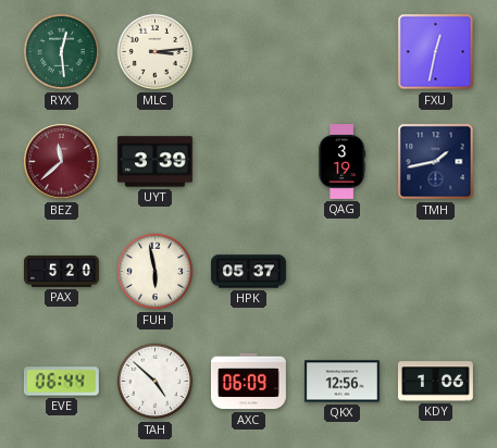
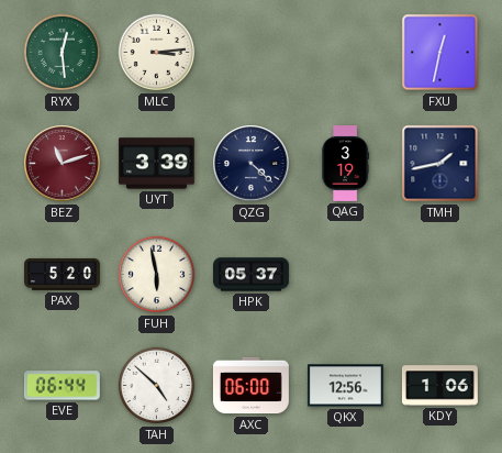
BEZ: 11:38 -> 11:12
QZG: none -> 4:22
AXC: 06:09 -> 06:00
